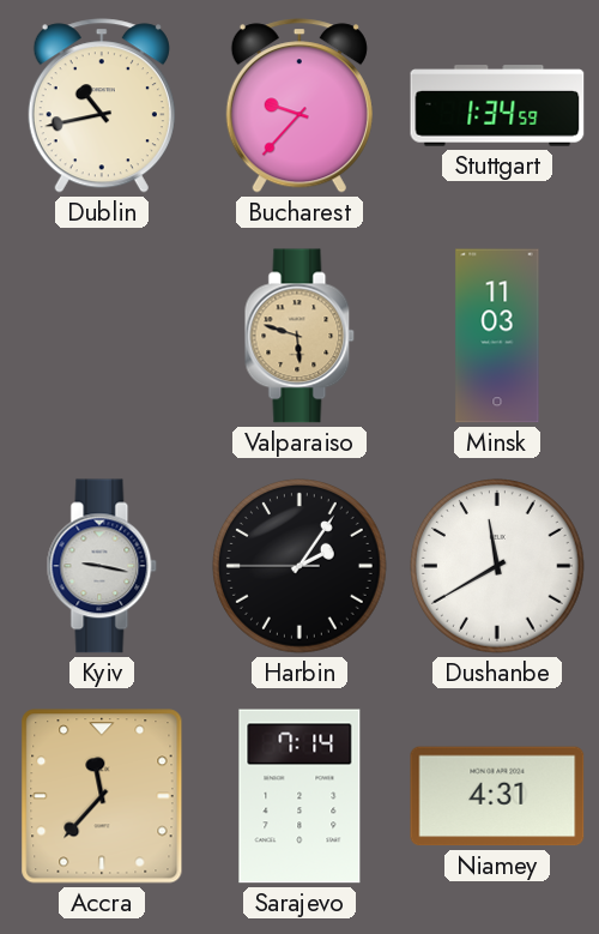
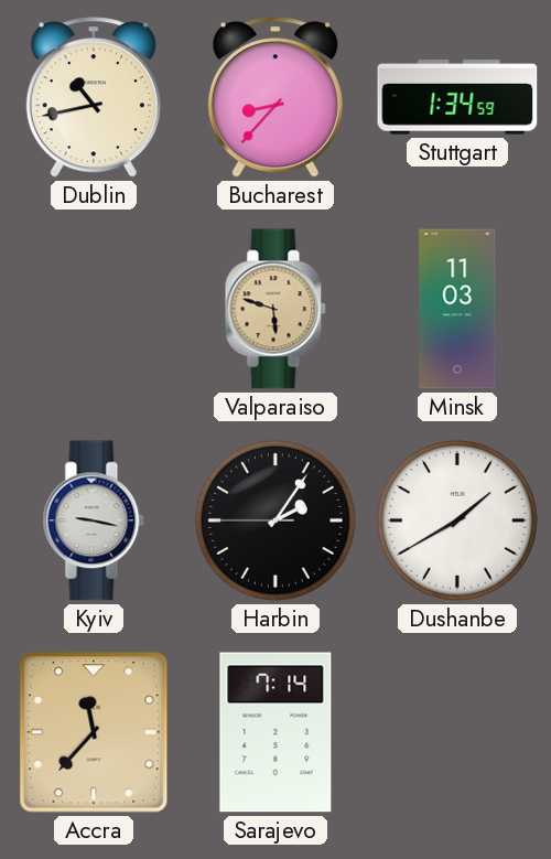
Bucharest: 9:37 -> 8:37
Dushanbe: 11:40 -> 1:40
Niamey: 4:31 -> none
